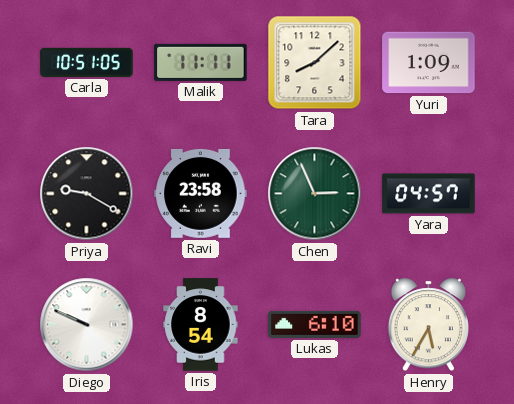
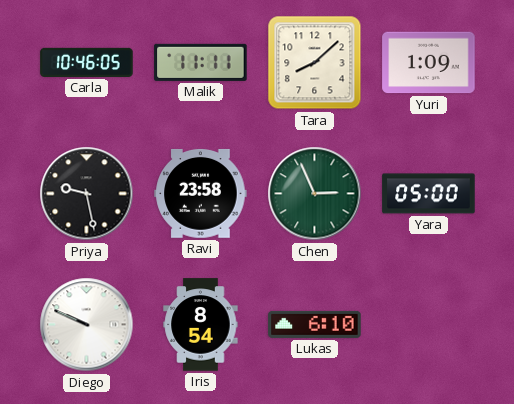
Carla: 10:51 -> 10:46
Priya: 9:20 -> 9:28
Yara: 04:57 -> 05:00
Henry: 5:35 -> none
